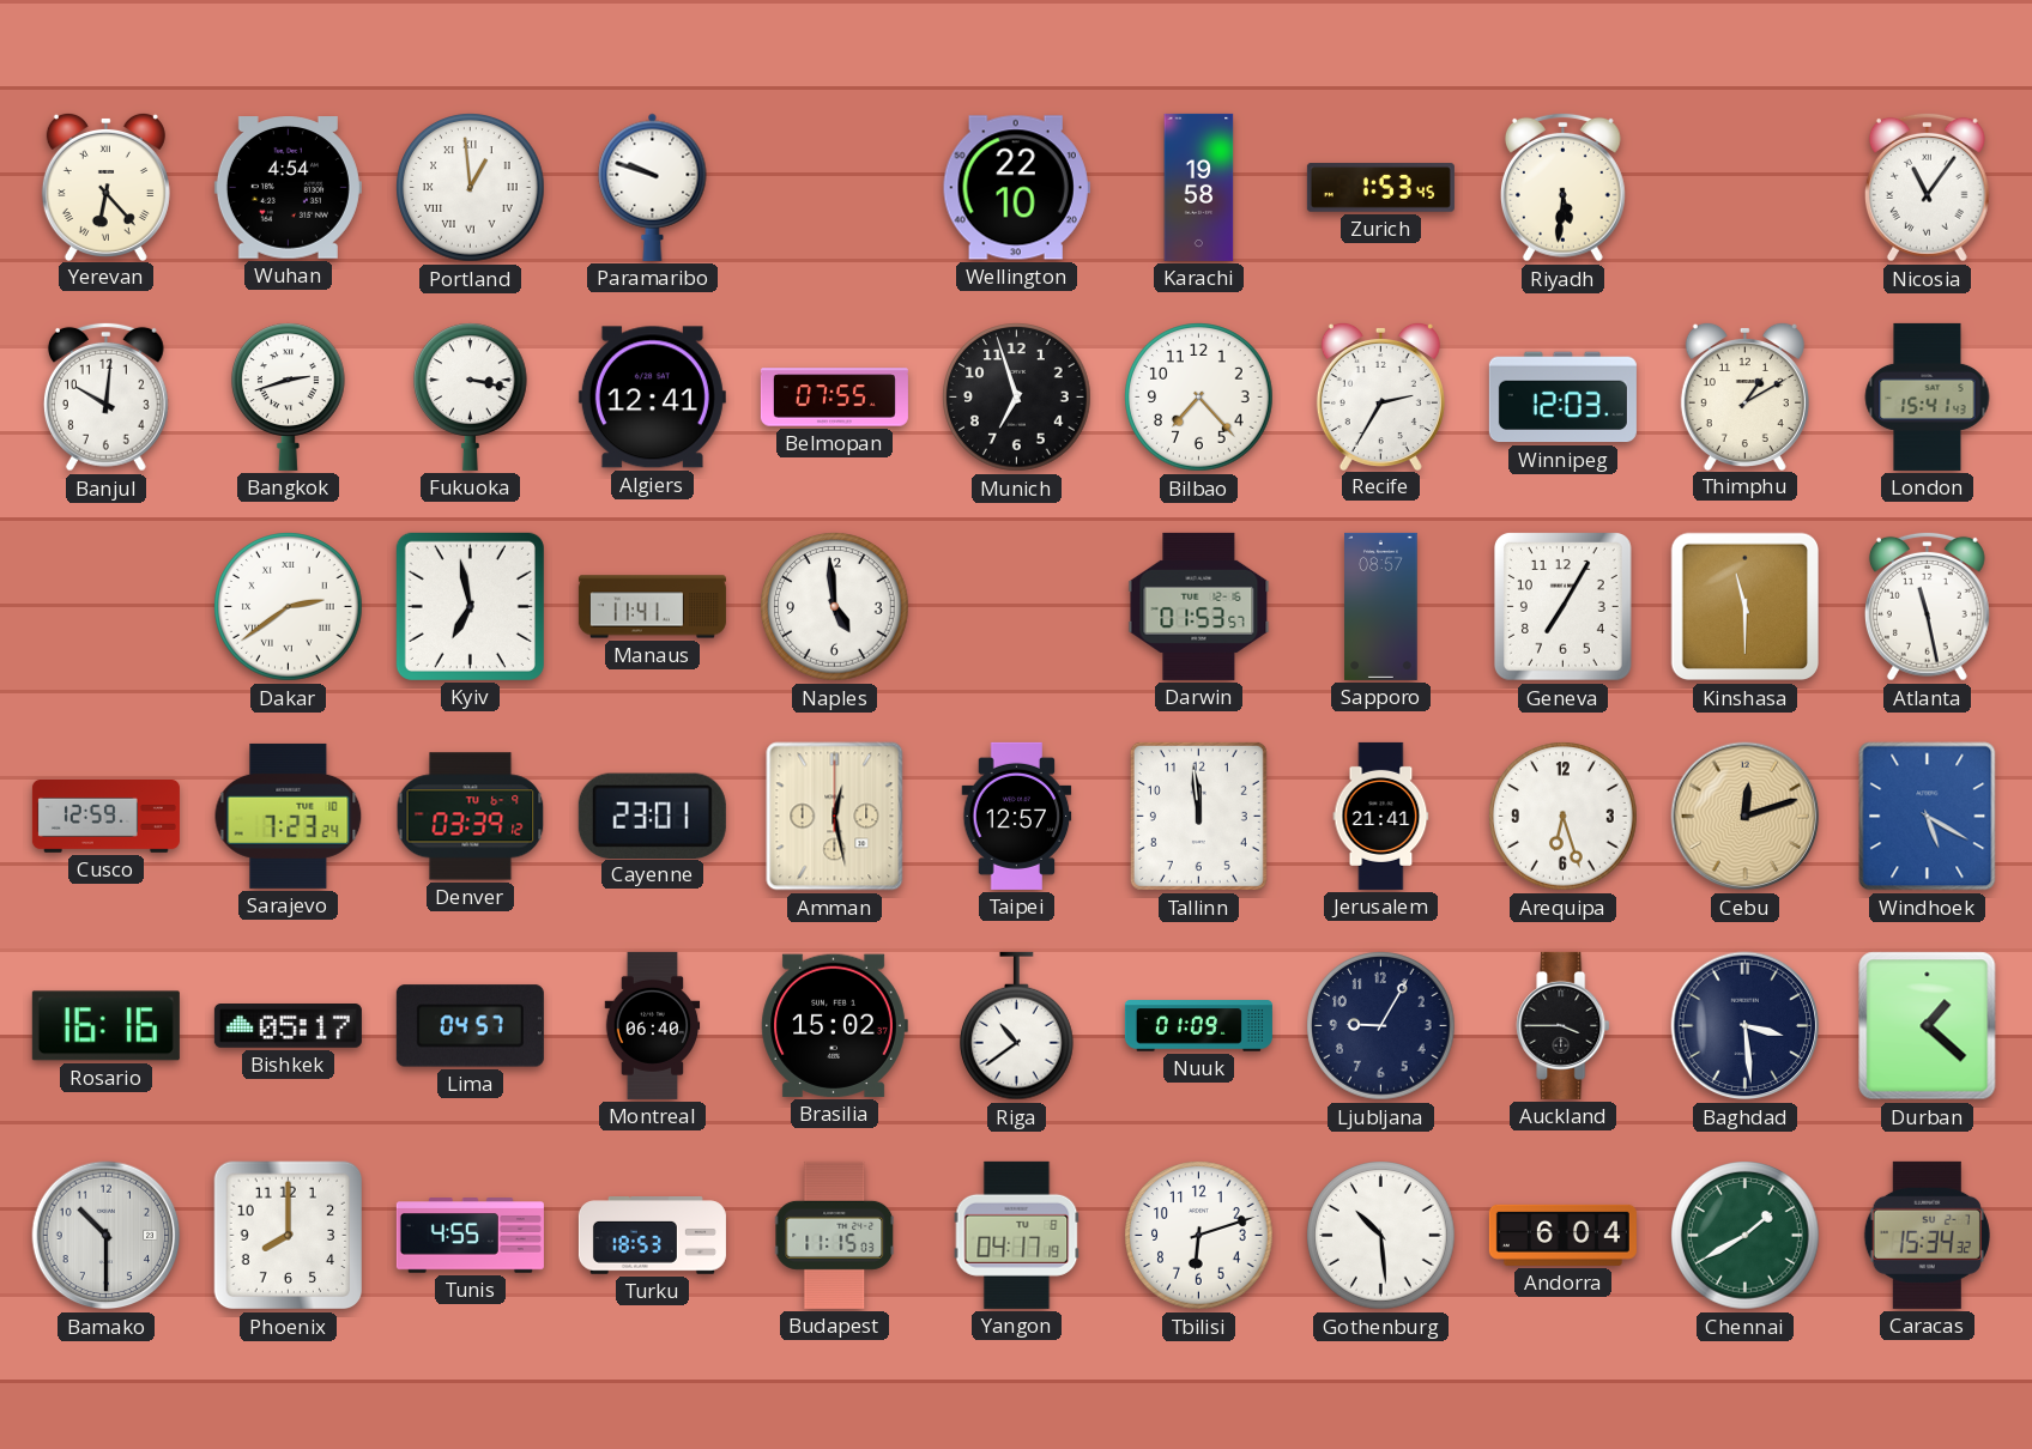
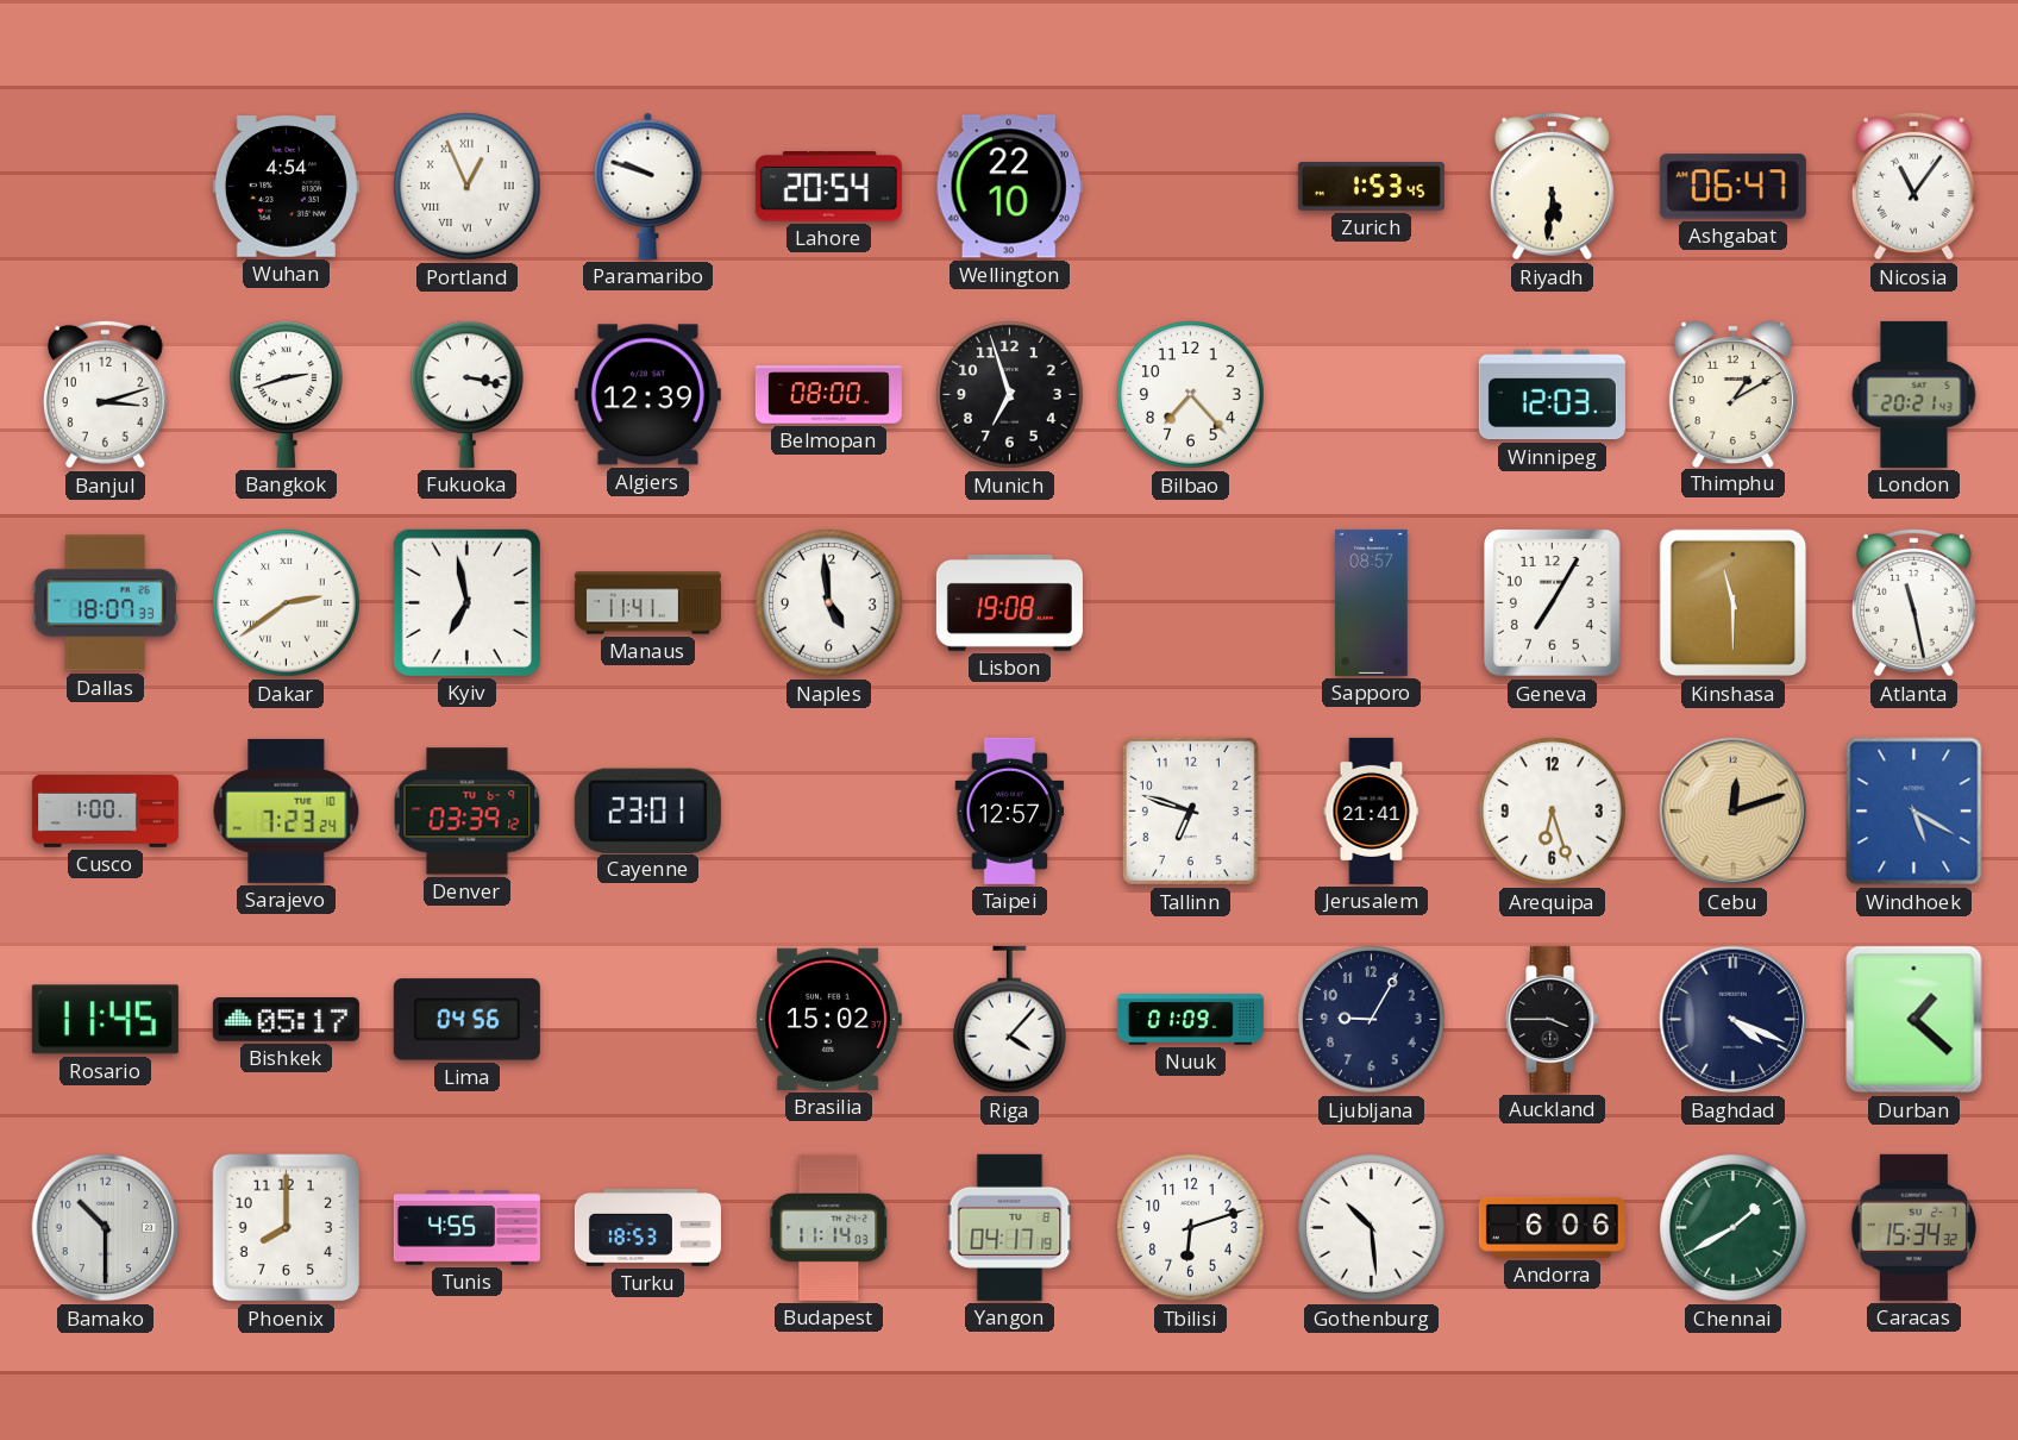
Yerevan: 6:23 -> none
Portland: 12:59 -> 12:56
Lahore: none -> 20:54
Karachi: 19:58 -> none
Ashgabat: none -> 06:47
Banjul: 10:01 -> 3:12
Algiers: 12:41 -> 12:39
Belmopan: 07:55 -> 08:00
Recife: 2:35 -> none
London: 15:41 -> 20:21
Dallas: none -> 18:07
Lisbon: none -> 19:08
Darwin: 01:53 -> none
Cusco: 12:59 -> 1:00
Amman: 12:28 -> none
Tallinn: 11:59 -> 6:48
Rosario: 16:16 -> 11:45
Lima: 04:57 -> 04:56
Montreal: 06:40 -> none
Riga: 10:39 -> 4:07
Baghdad: 3:29 -> 4:19
Budapest: 11:15 -> 11:14
Andorra: 6:04 -> 6:06
